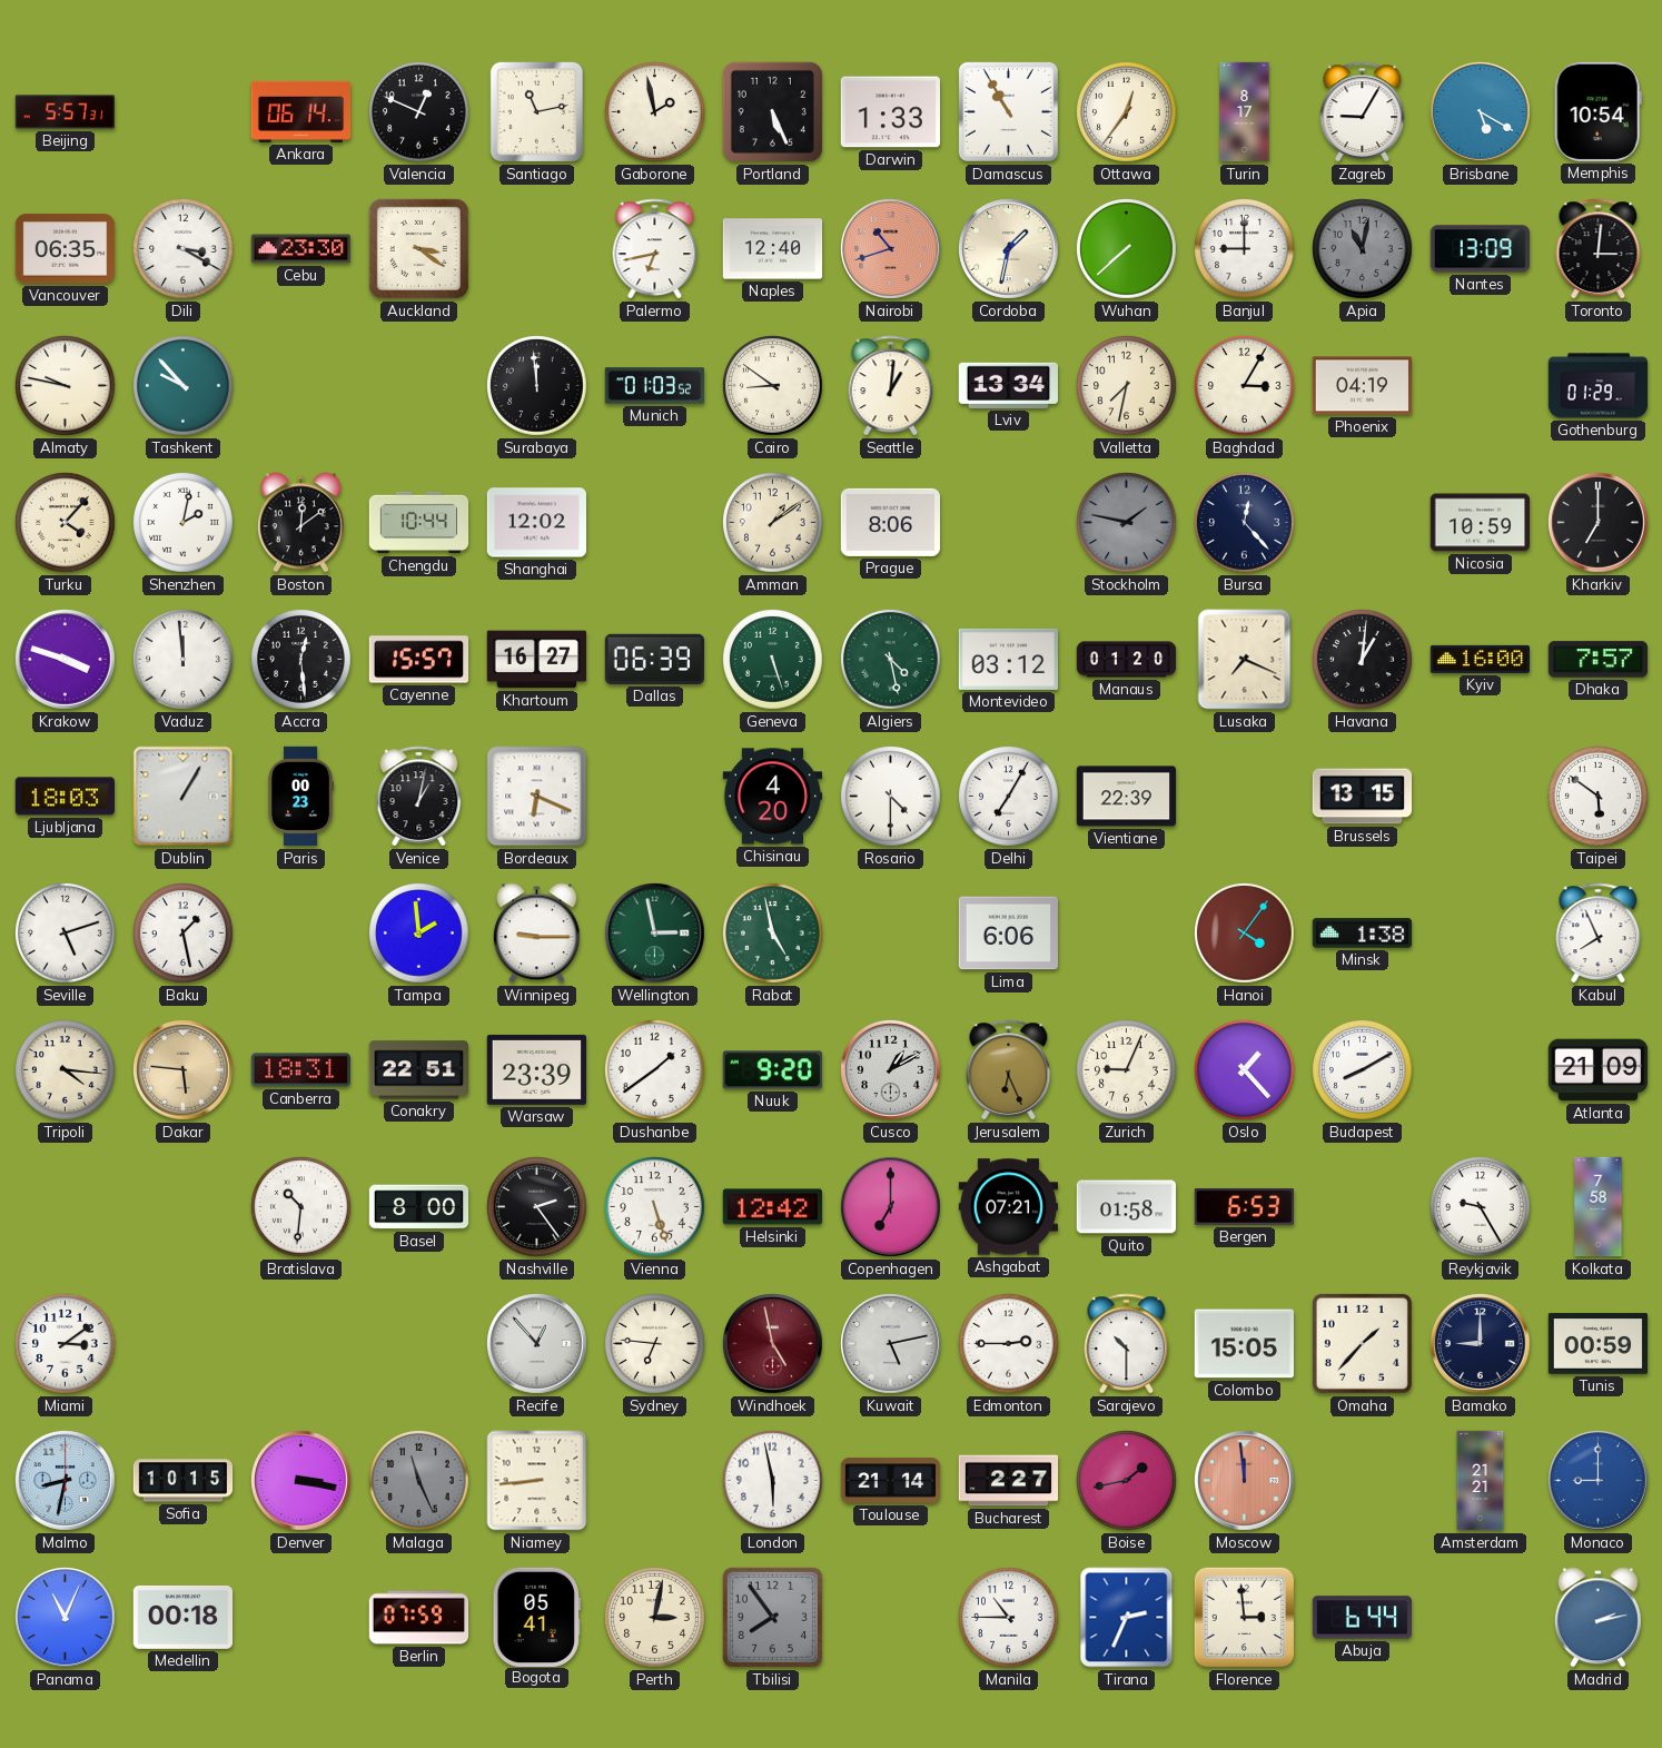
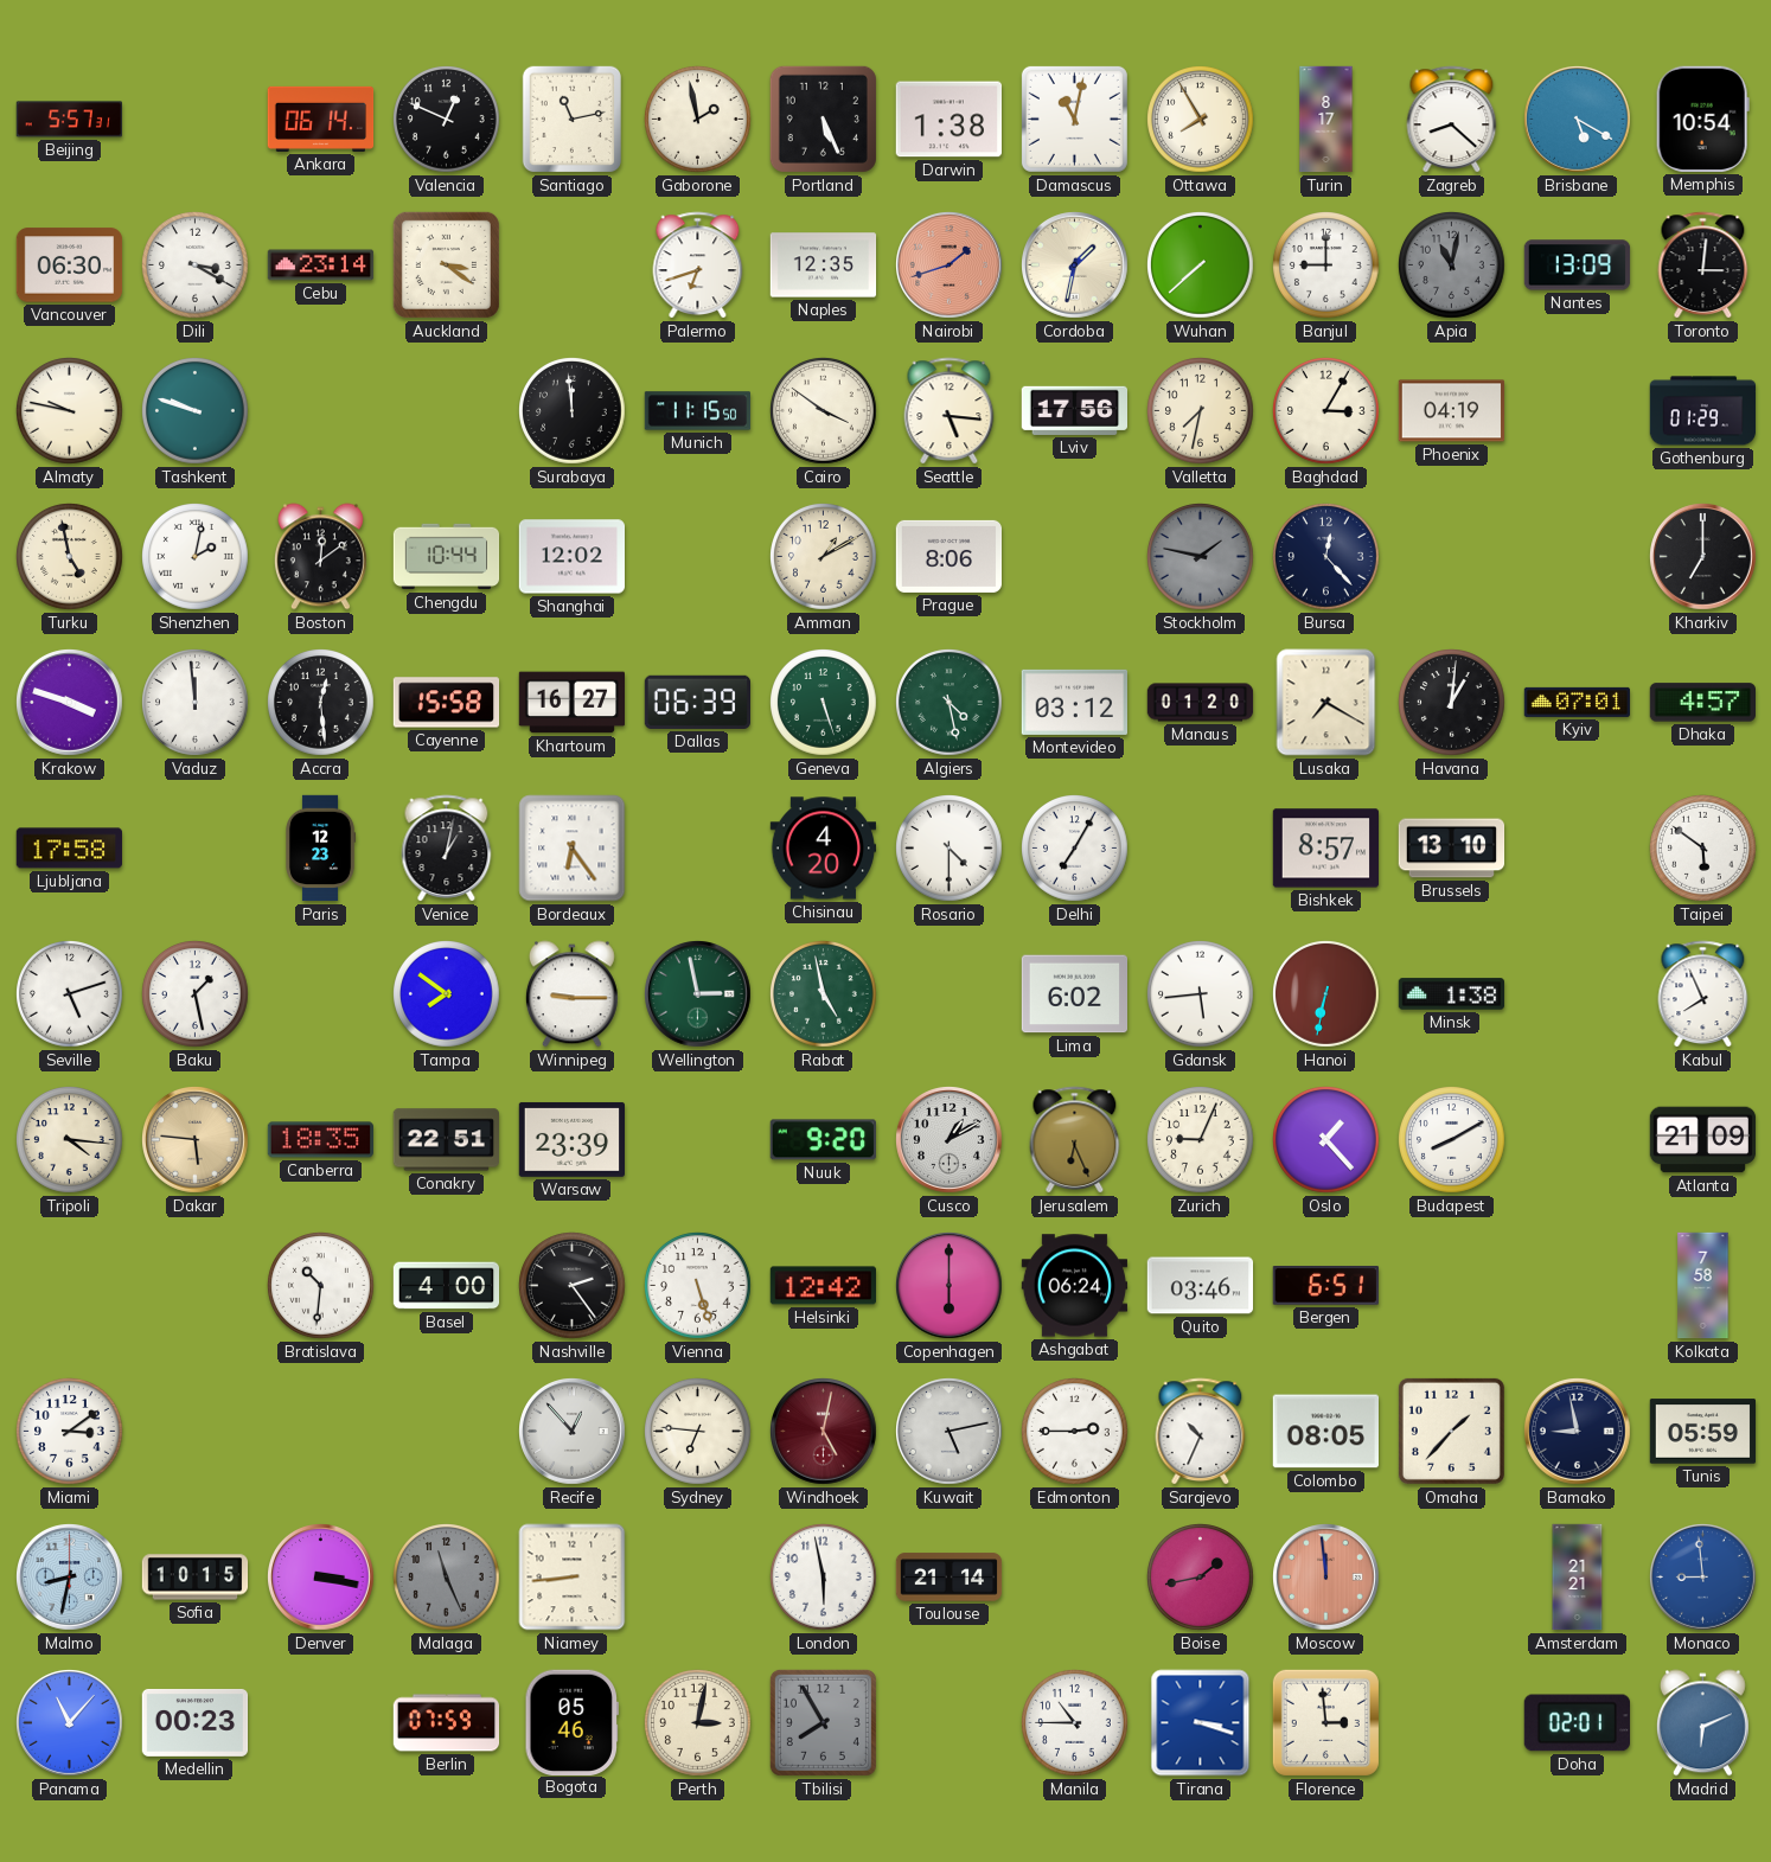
Darwin: 1:33 -> 1:38
Damascus: 10:55 -> 11:02
Ottawa: 12:36 -> 7:55
Zagreb: 9:05 -> 8:22
Vancouver: 06:35 -> 06:30
Cebu: 23:30 -> 23:14
Palermo: 6:43 -> 6:42
Naples: 12:40 -> 12:35
Nairobi: 10:42 -> 1:42
Tashkent: 9:53 -> 9:48
Munich: 01:03 -> 11:15
Cairo: 8:51 -> 3:51
Seattle: 1:01 -> 5:16
Lviv: 13:34 -> 17:56
Turku: 4:07 -> 4:58
Amman: 1:09 -> 1:10
Nicosia: 10:59 -> none
Cayenne: 15:57 -> 15:58
Lusaka: 7:19 -> 7:20
Kyiv: 16:00 -> 07:01
Dhaka: 7:57 -> 4:57
Ljubljana: 18:03 -> 17:58
Dublin: 1:05 -> none
Paris: 00:23 -> 12:23
Bordeaux: 6:19 -> 6:24
Vientiane: 22:39 -> none
Bishkek: none -> 8:57
Brussels: 13:15 -> 13:10
Tampa: 1:59 -> 7:51
Lima: 6:06 -> 6:02
Gdansk: none -> 5:44
Hanoi: 4:06 -> 6:32
Canberra: 18:31 -> 18:35
Dushanbe: 1:39 -> none
Basel: 8:00 -> 4:00
Copenhagen: 7:00 -> 6:00
Ashgabat: 07:21 -> 06:24
Quito: 01:58 -> 03:46
Bergen: 6:53 -> 6:51
Reykjavik: 9:25 -> none
Windhoek: 4:58 -> 5:02
Sarajevo: 10:30 -> 10:34
Colombo: 15:05 -> 08:05
Bamako: 9:00 -> 8:58
Tunis: 00:59 -> 05:59
Bucharest: 2:27 -> none
Monaco: 9:00 -> 8:59
Panama: 11:04 -> 11:07
Medellin: 00:18 -> 00:23
Bogota: 05:41 -> 05:46
Tbilisi: 7:54 -> 7:55
Tirana: 2:34 -> 3:18
Abuja: 6:44 -> none
Doha: none -> 02:01
Madrid: 2:13 -> 6:11
